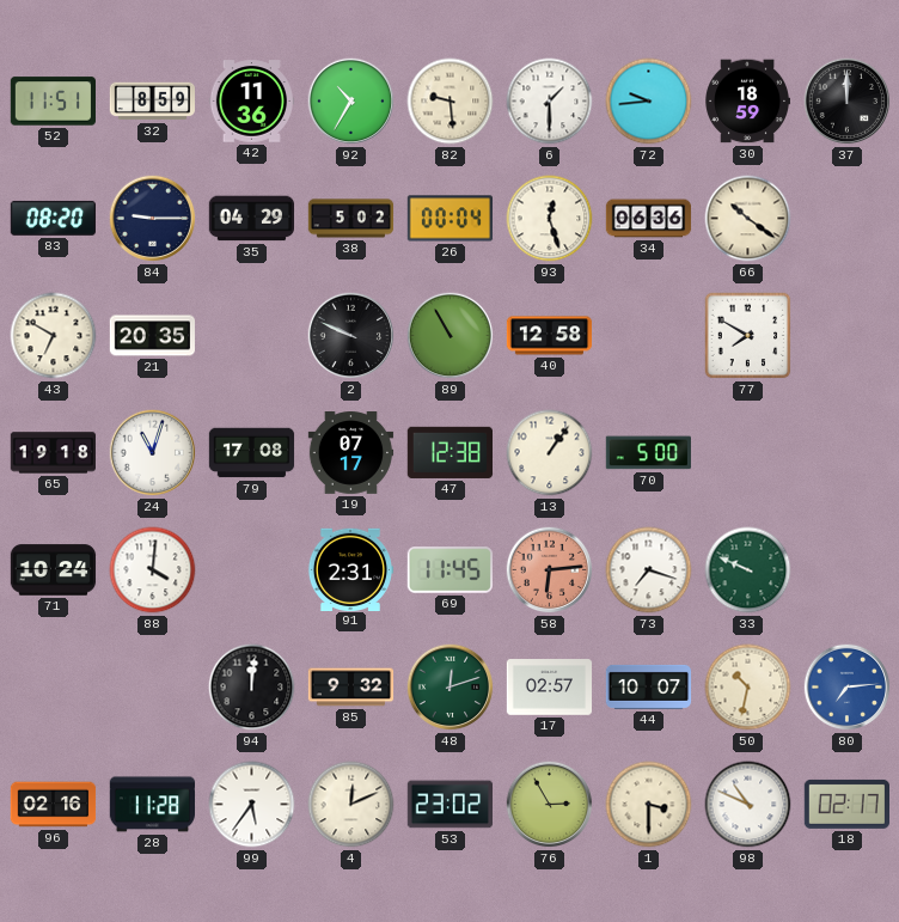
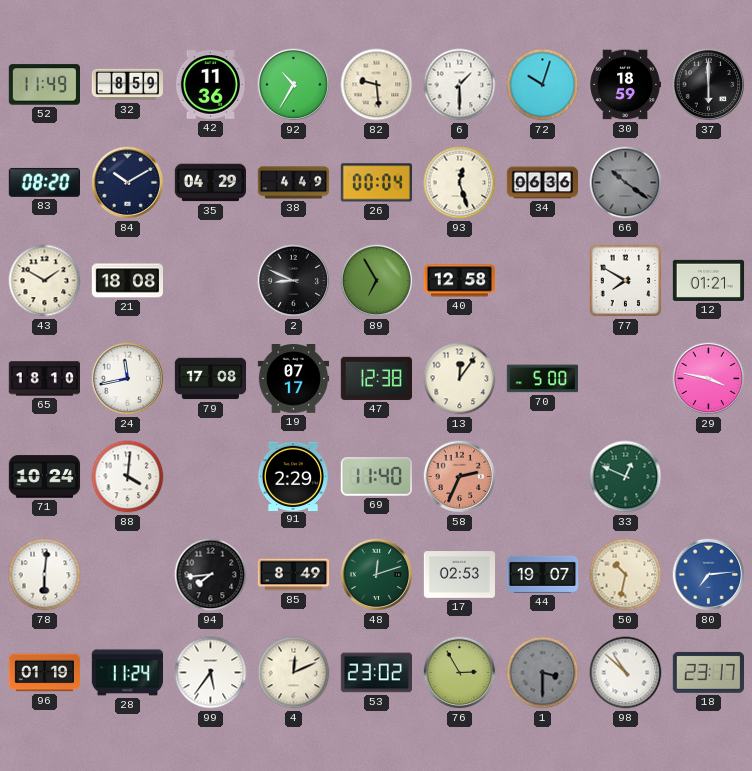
52: 11:51 -> 11:49
72: 9:44 -> 10:03
37: 12:00 -> 6:00
84: 9:15 -> 10:10
38: 5:02 -> 4:49
66 dial: cream -> grey
43: 6:50 -> 1:50
21: 20:35 -> 18:08
2: 9:49 -> 8:49
89: 10:55 -> 6:55
12: none -> 01:21
65: 19:18 -> 18:10
24: 11:03 -> 11:43
13: 1:06 -> 12:06
29: none -> 3:47
91: 2:31 -> 2:29
69: 11:45 -> 11:40
58: 6:14 -> 2:34
73: 7:18 -> none
33: 9:49 -> 12:49
78: none -> 6:01
94: 12:01 -> 7:44
85: 9:32 -> 8:49
17: 02:57 -> 02:53
44: 10:07 -> 19:07
96: 02:16 -> 01:19
28: 11:28 -> 11:24
1 dial: cream -> grey
98: 10:49 -> 10:52
18: 02:17 -> 23:17
